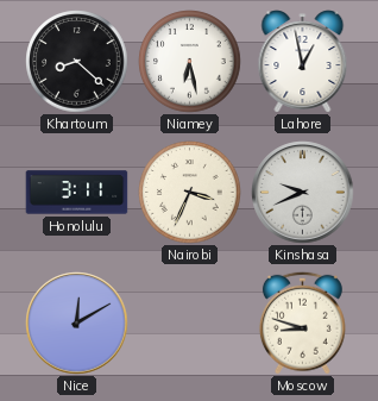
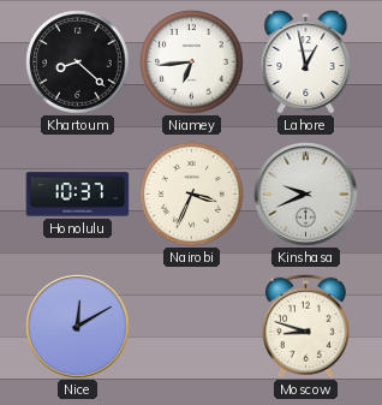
Niamey: 6:28 -> 6:44
Honolulu: 3:11 -> 10:37
